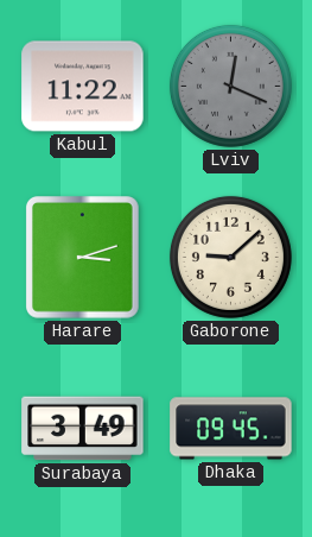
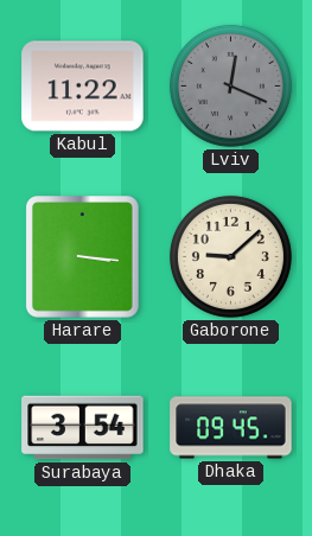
Harare: 3:12 -> 3:16
Surabaya: 3:49 -> 3:54
